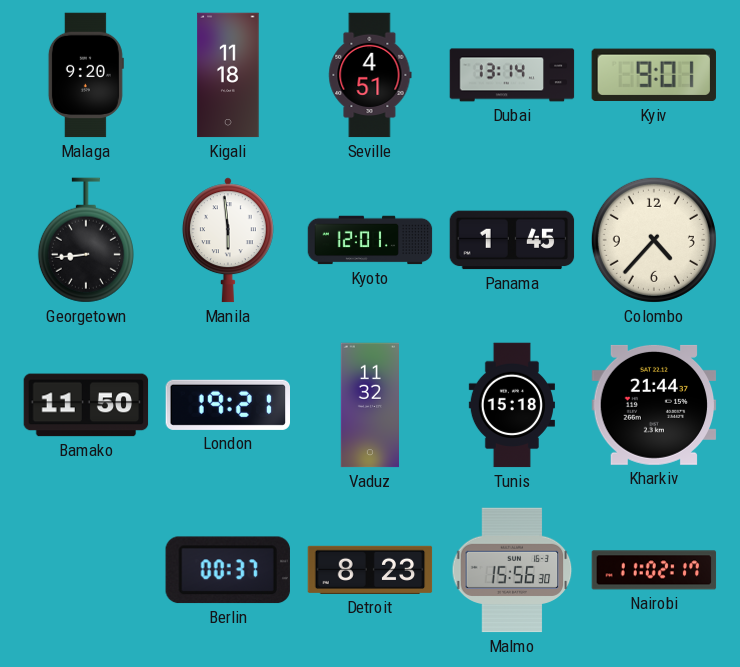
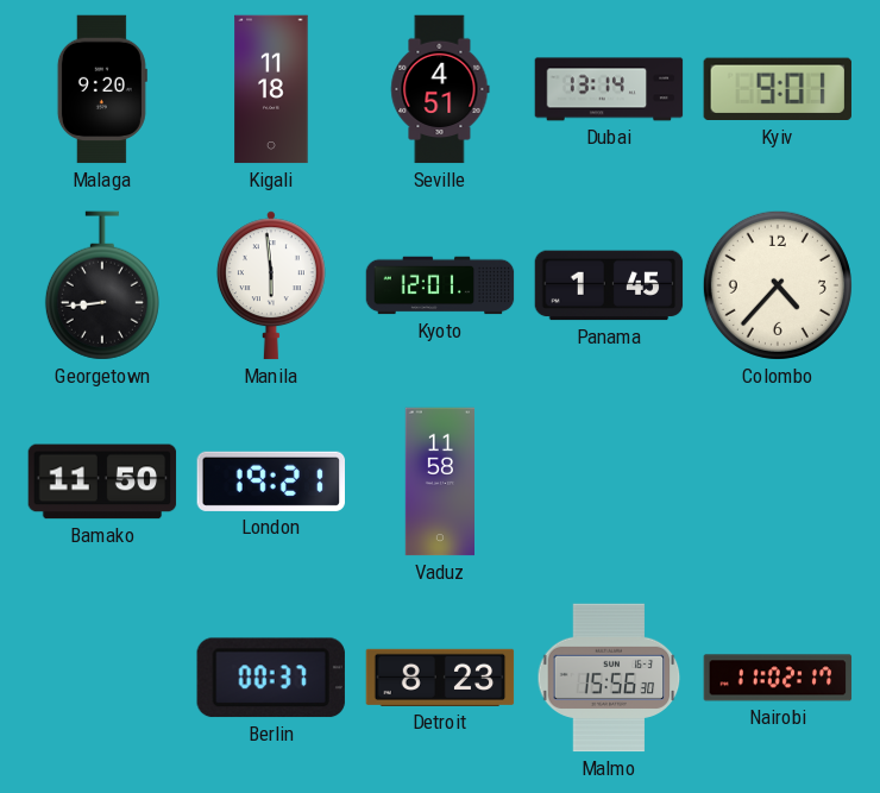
Vaduz: 11:32 -> 11:58
Tunis: 15:18 -> none
Kharkiv: 21:44 -> none
